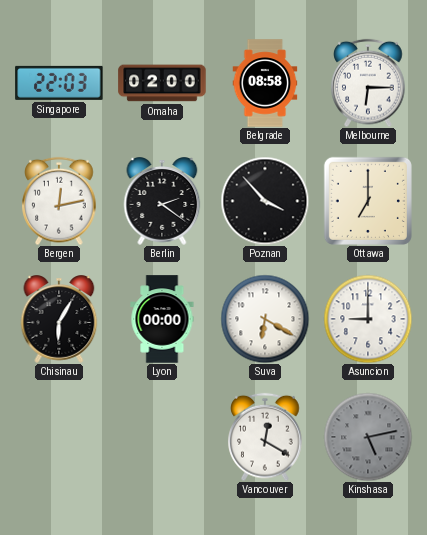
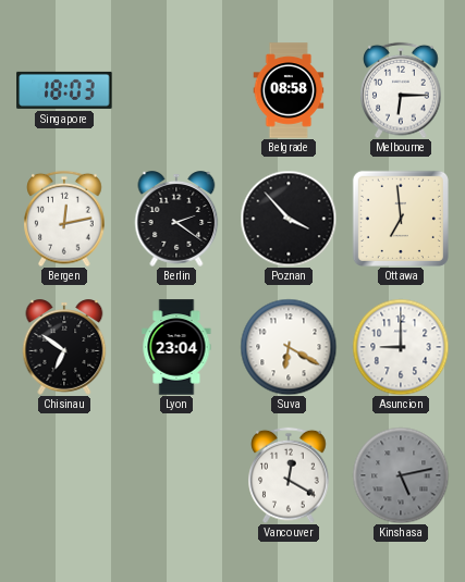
Singapore: 22:03 -> 18:03
Omaha: 02:00 -> none
Ottawa: 7:00 -> 6:59
Chisinau: 6:05 -> 6:51
Lyon: 00:00 -> 23:04
